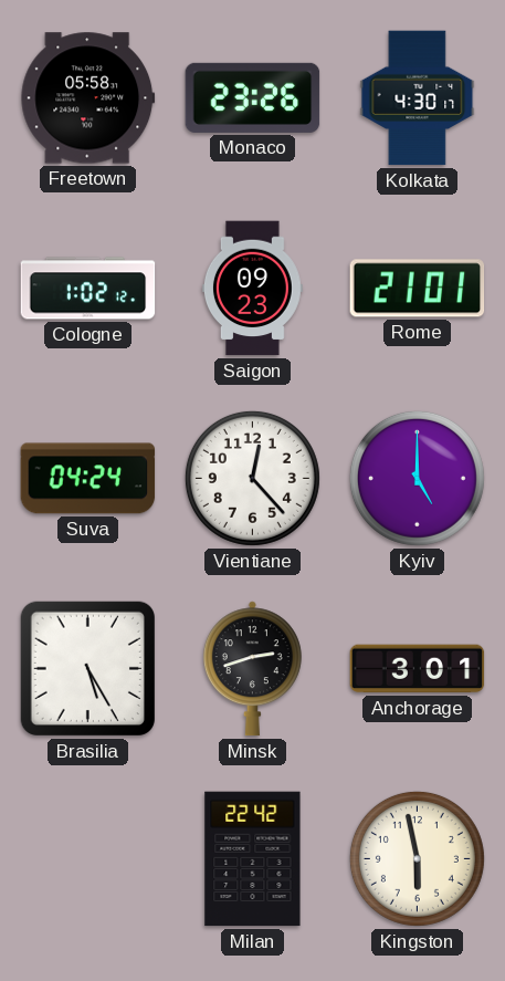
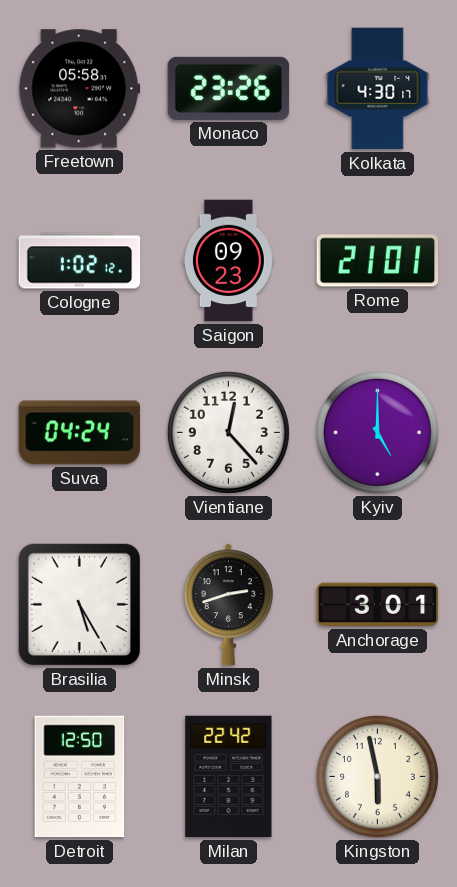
Detroit: none -> 12:50
